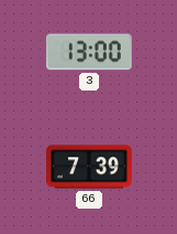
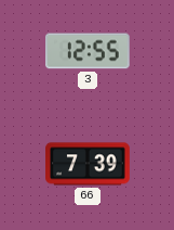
3: 13:00 -> 12:55
